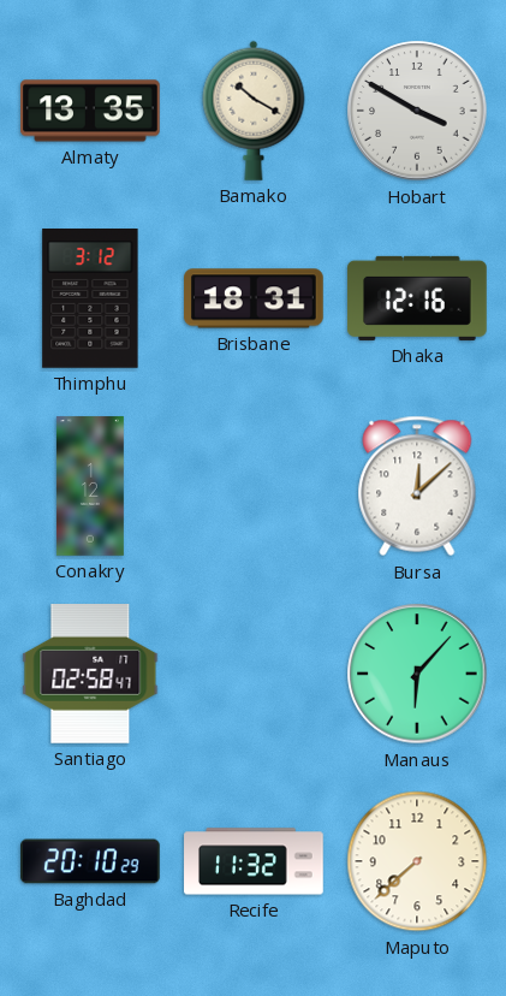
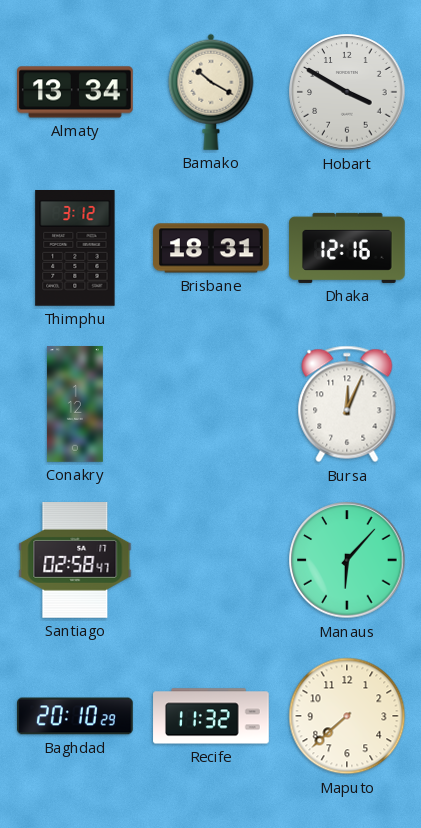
Almaty: 13:35 -> 13:34
Bursa: 12:08 -> 12:04
